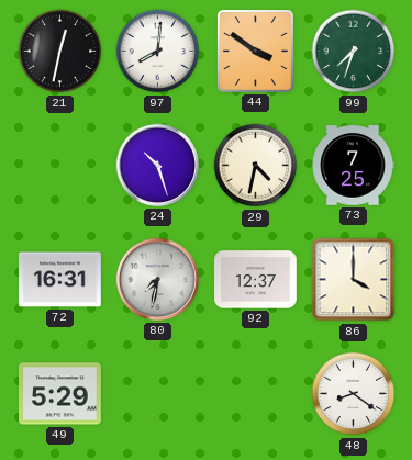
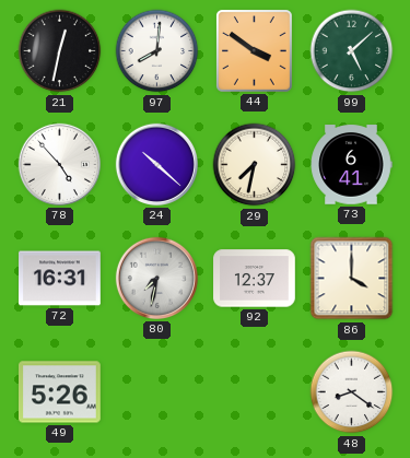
99: 7:33 -> 5:08
78: none -> 4:53
24: 10:27 -> 10:22
29: 4:32 -> 7:32
73: 7:25 -> 6:41
49: 5:29 -> 5:26
